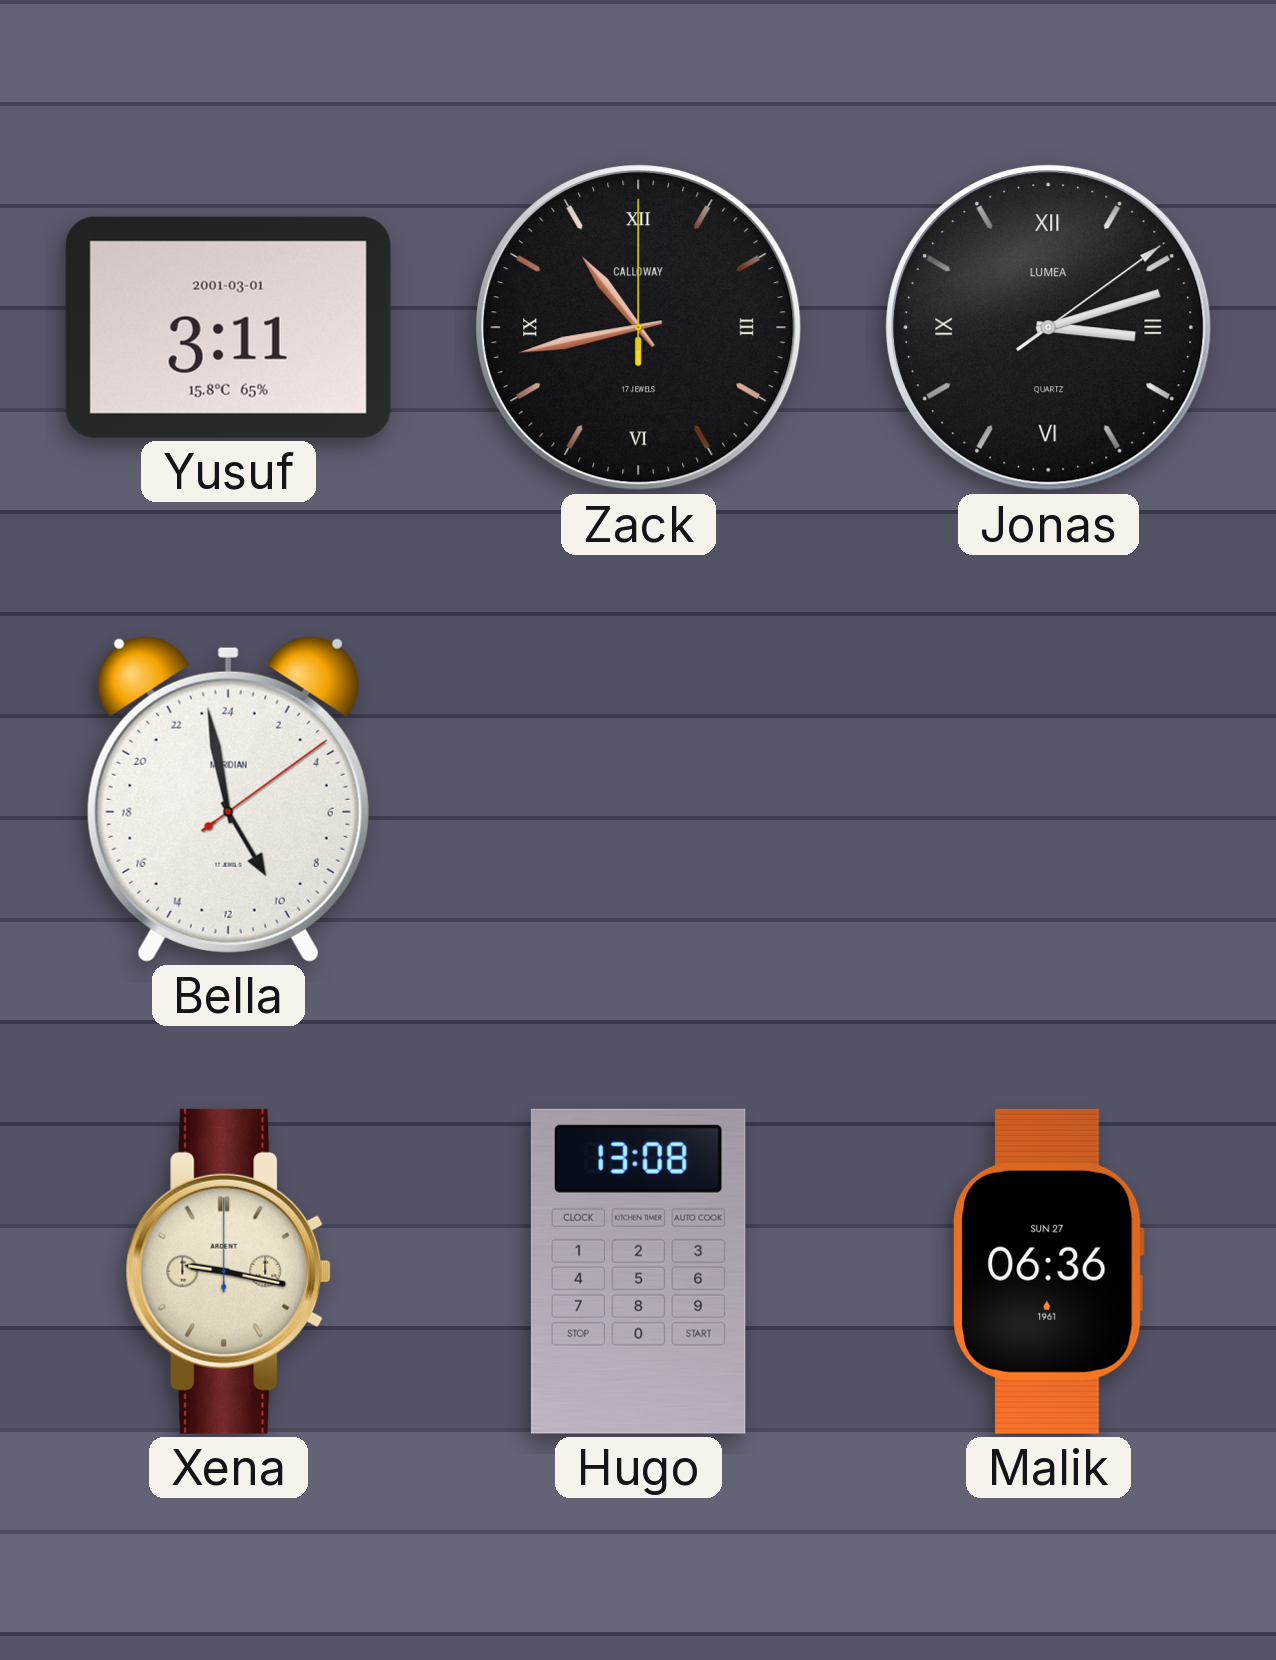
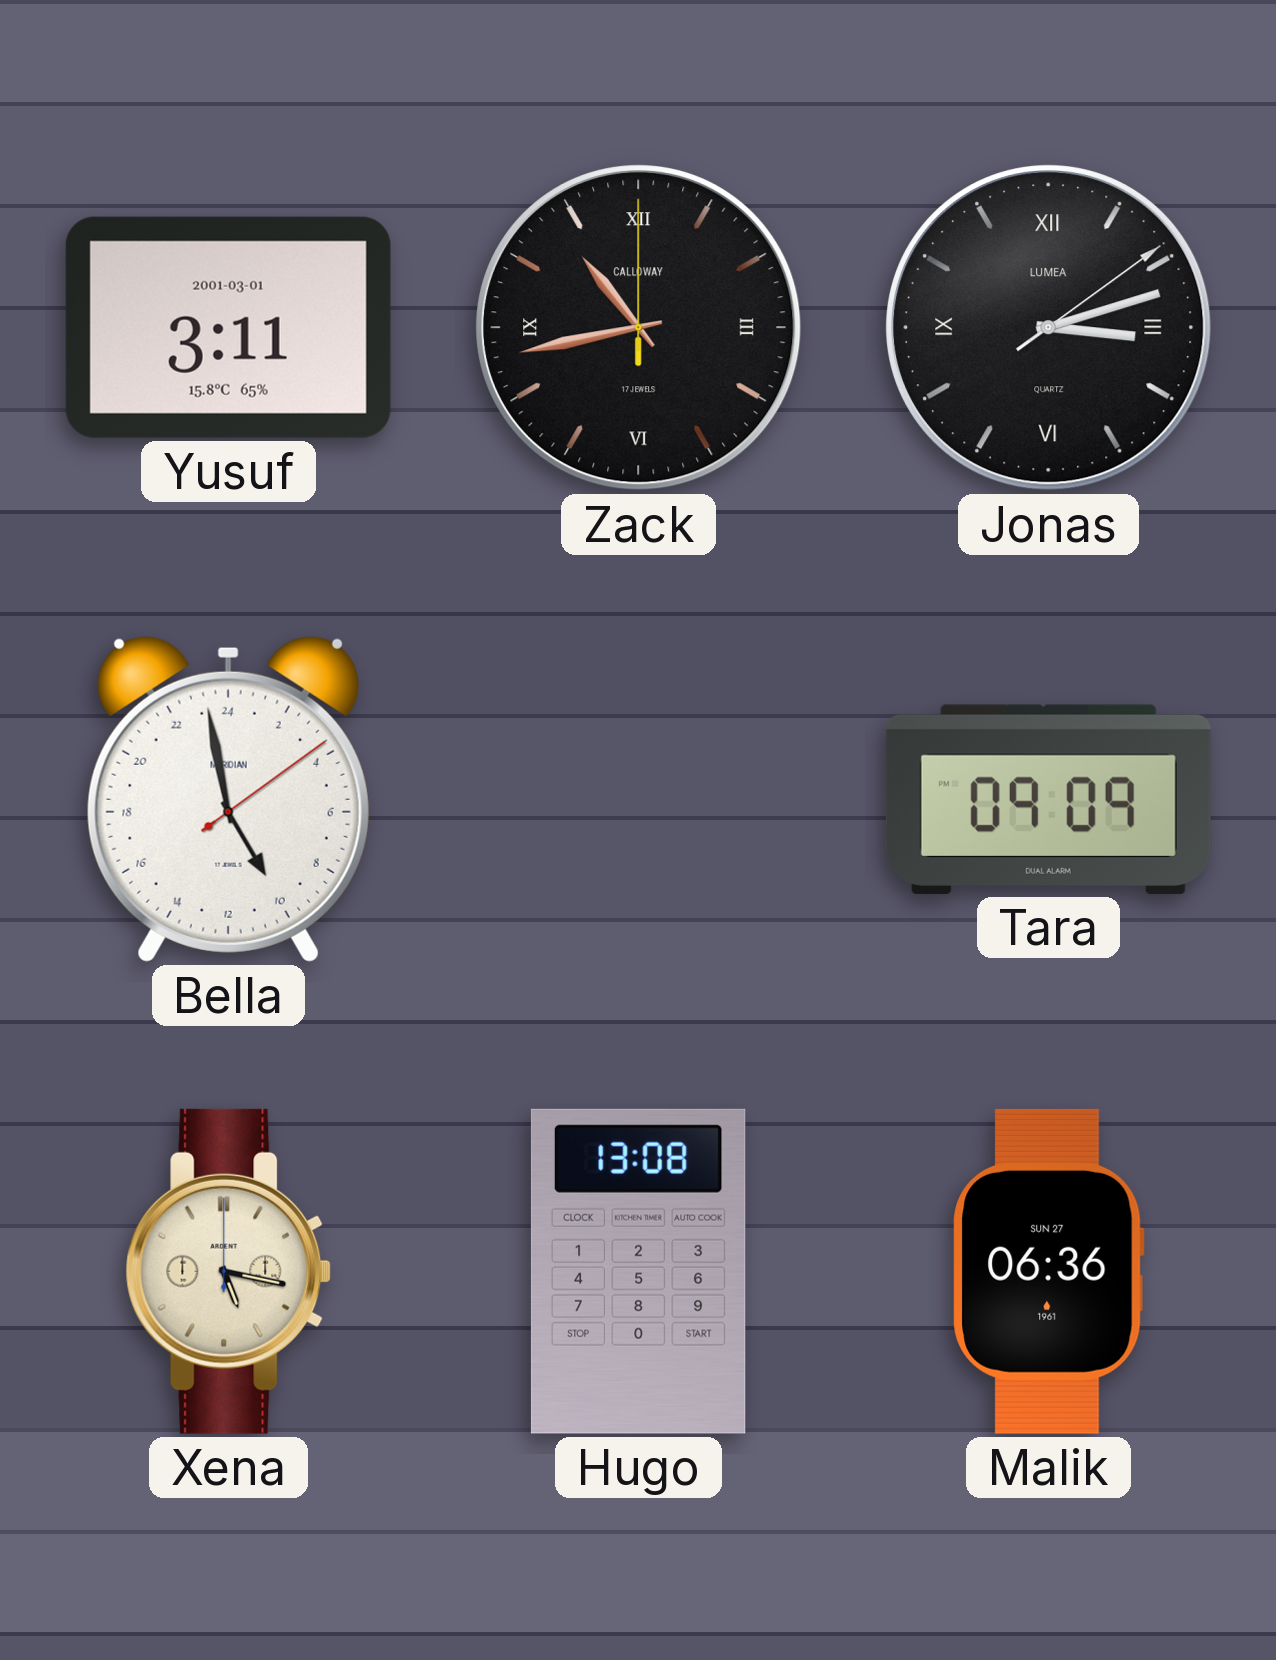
Tara: none -> 09:09
Xena: 9:17 -> 5:17
